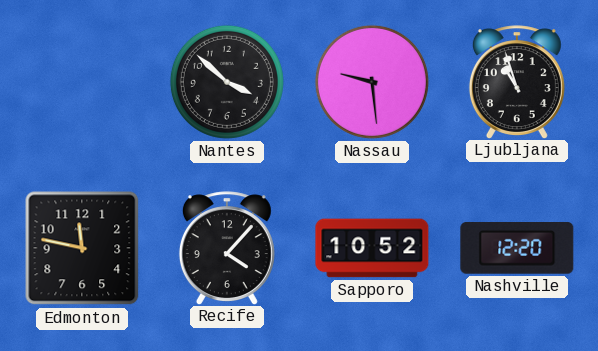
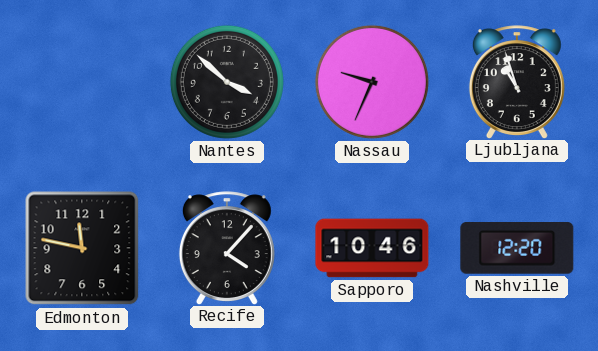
Nassau: 9:29 -> 9:34
Sapporo: 10:52 -> 10:46
